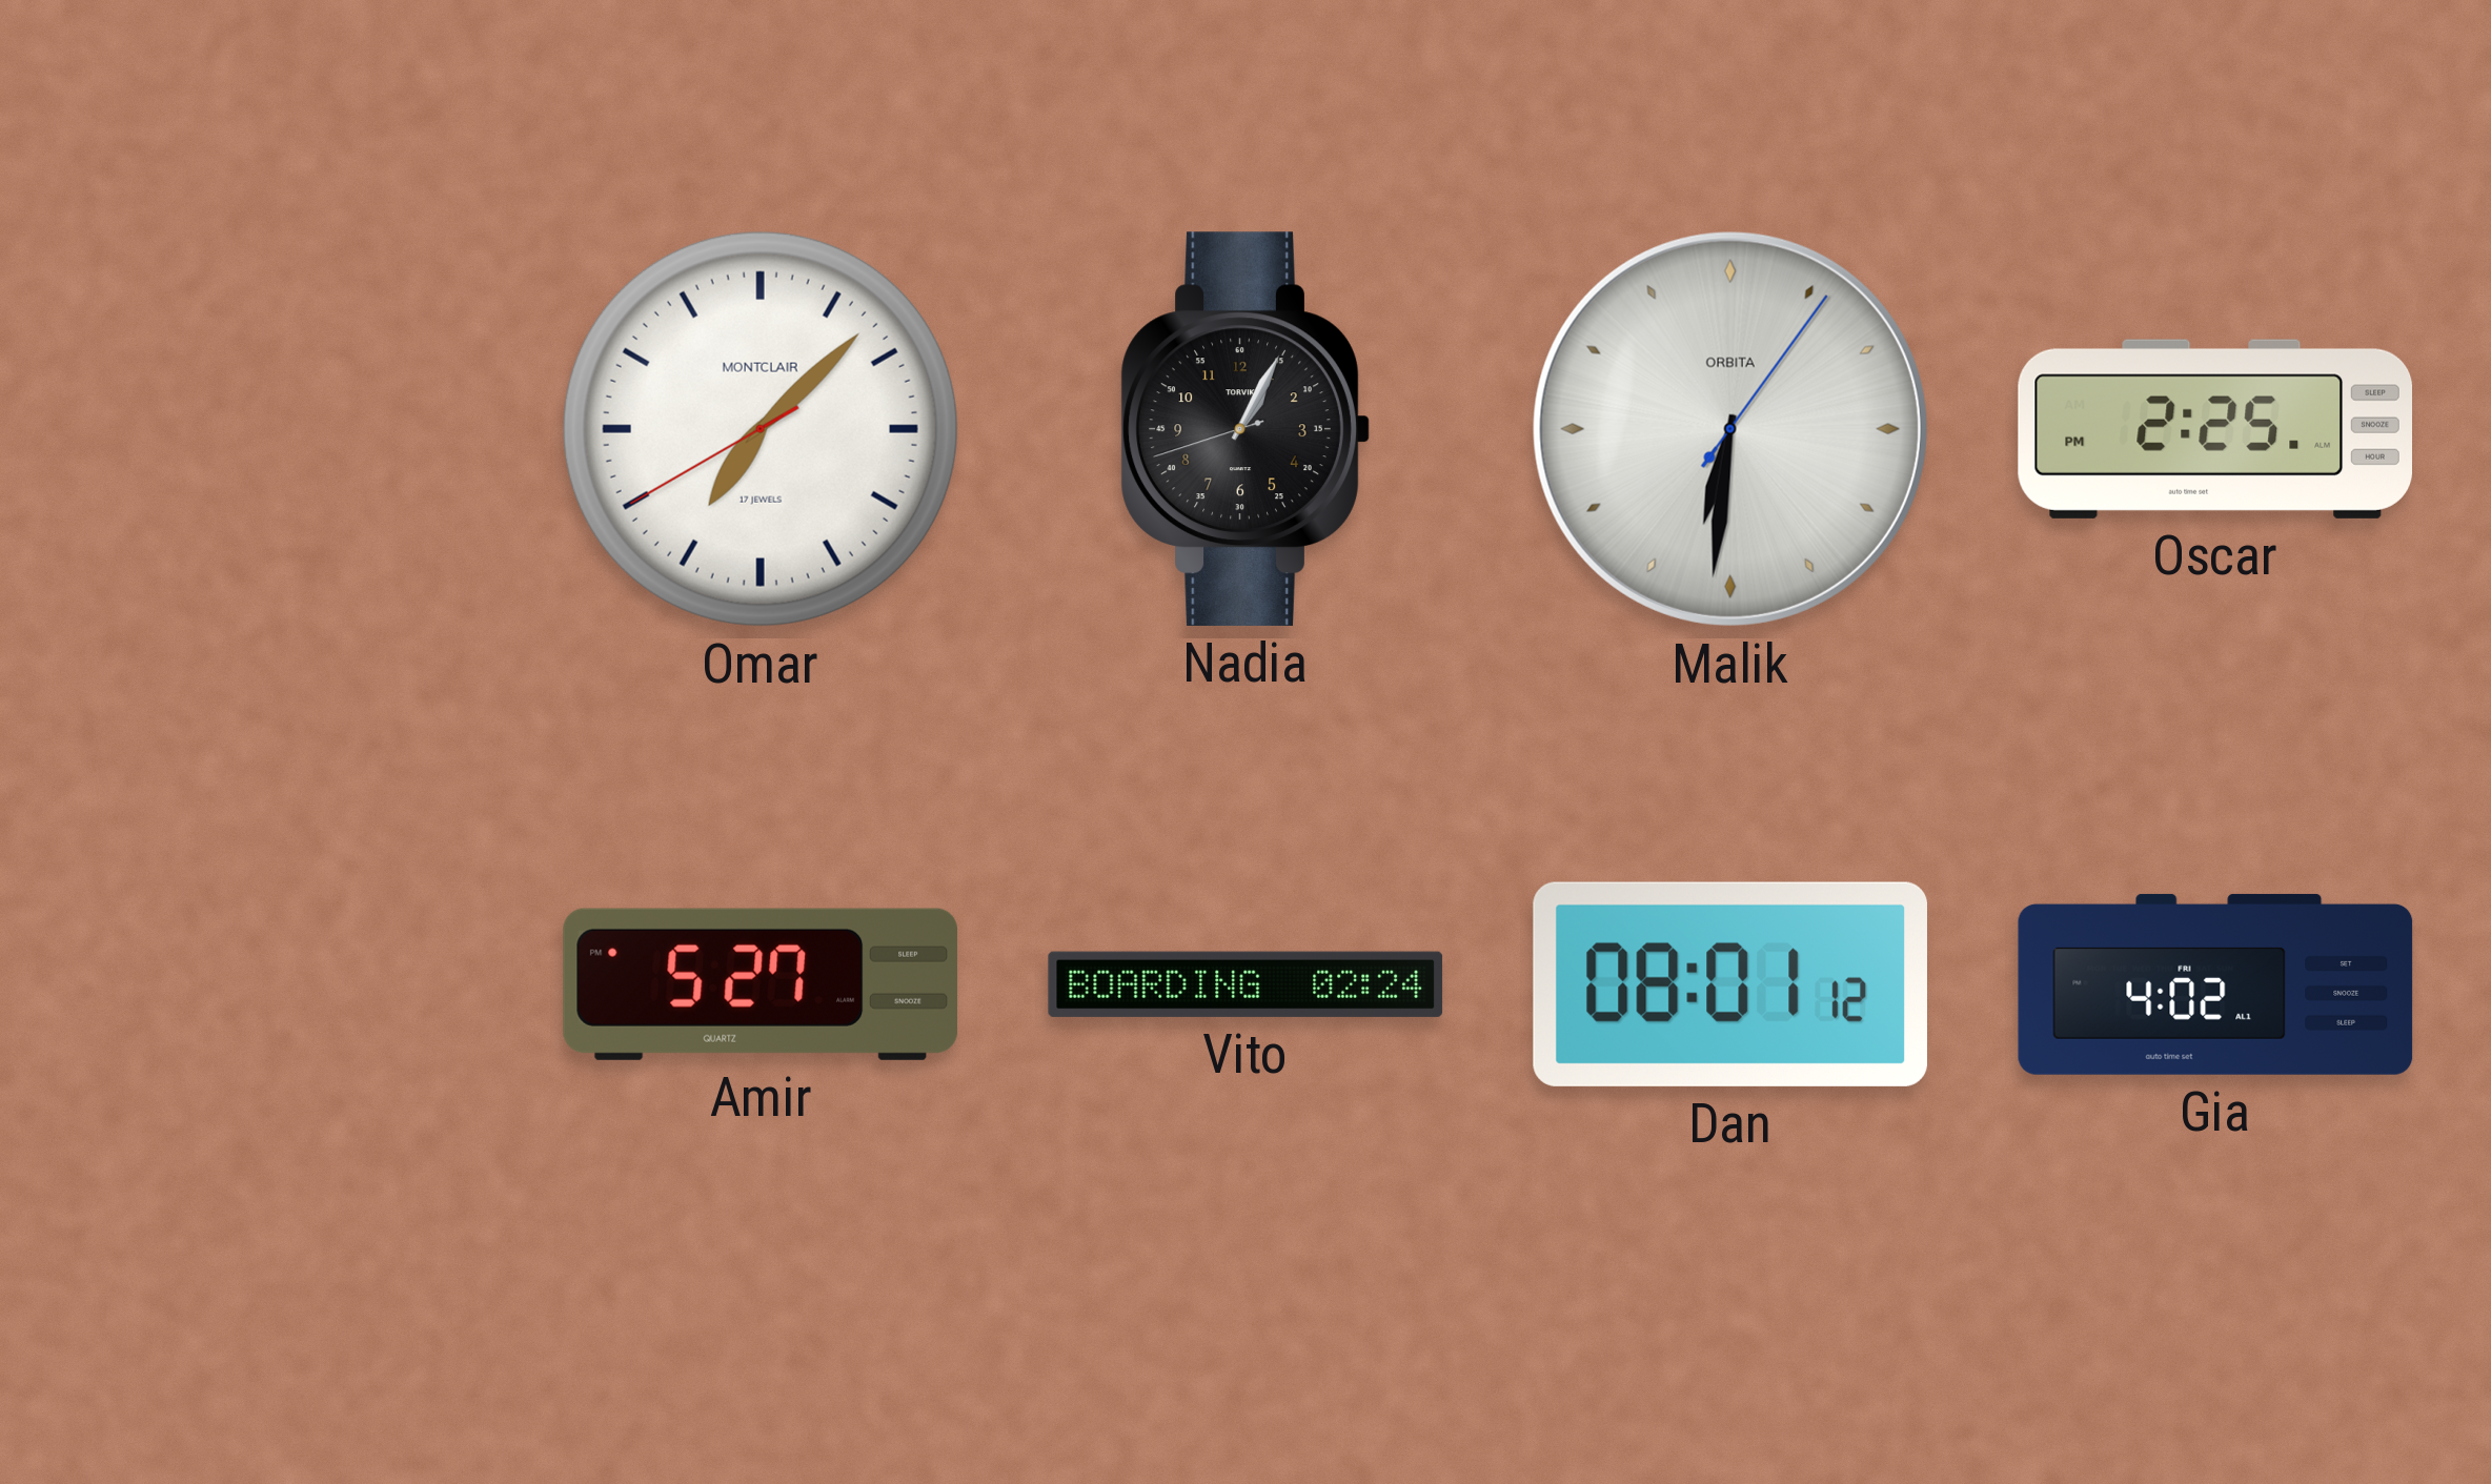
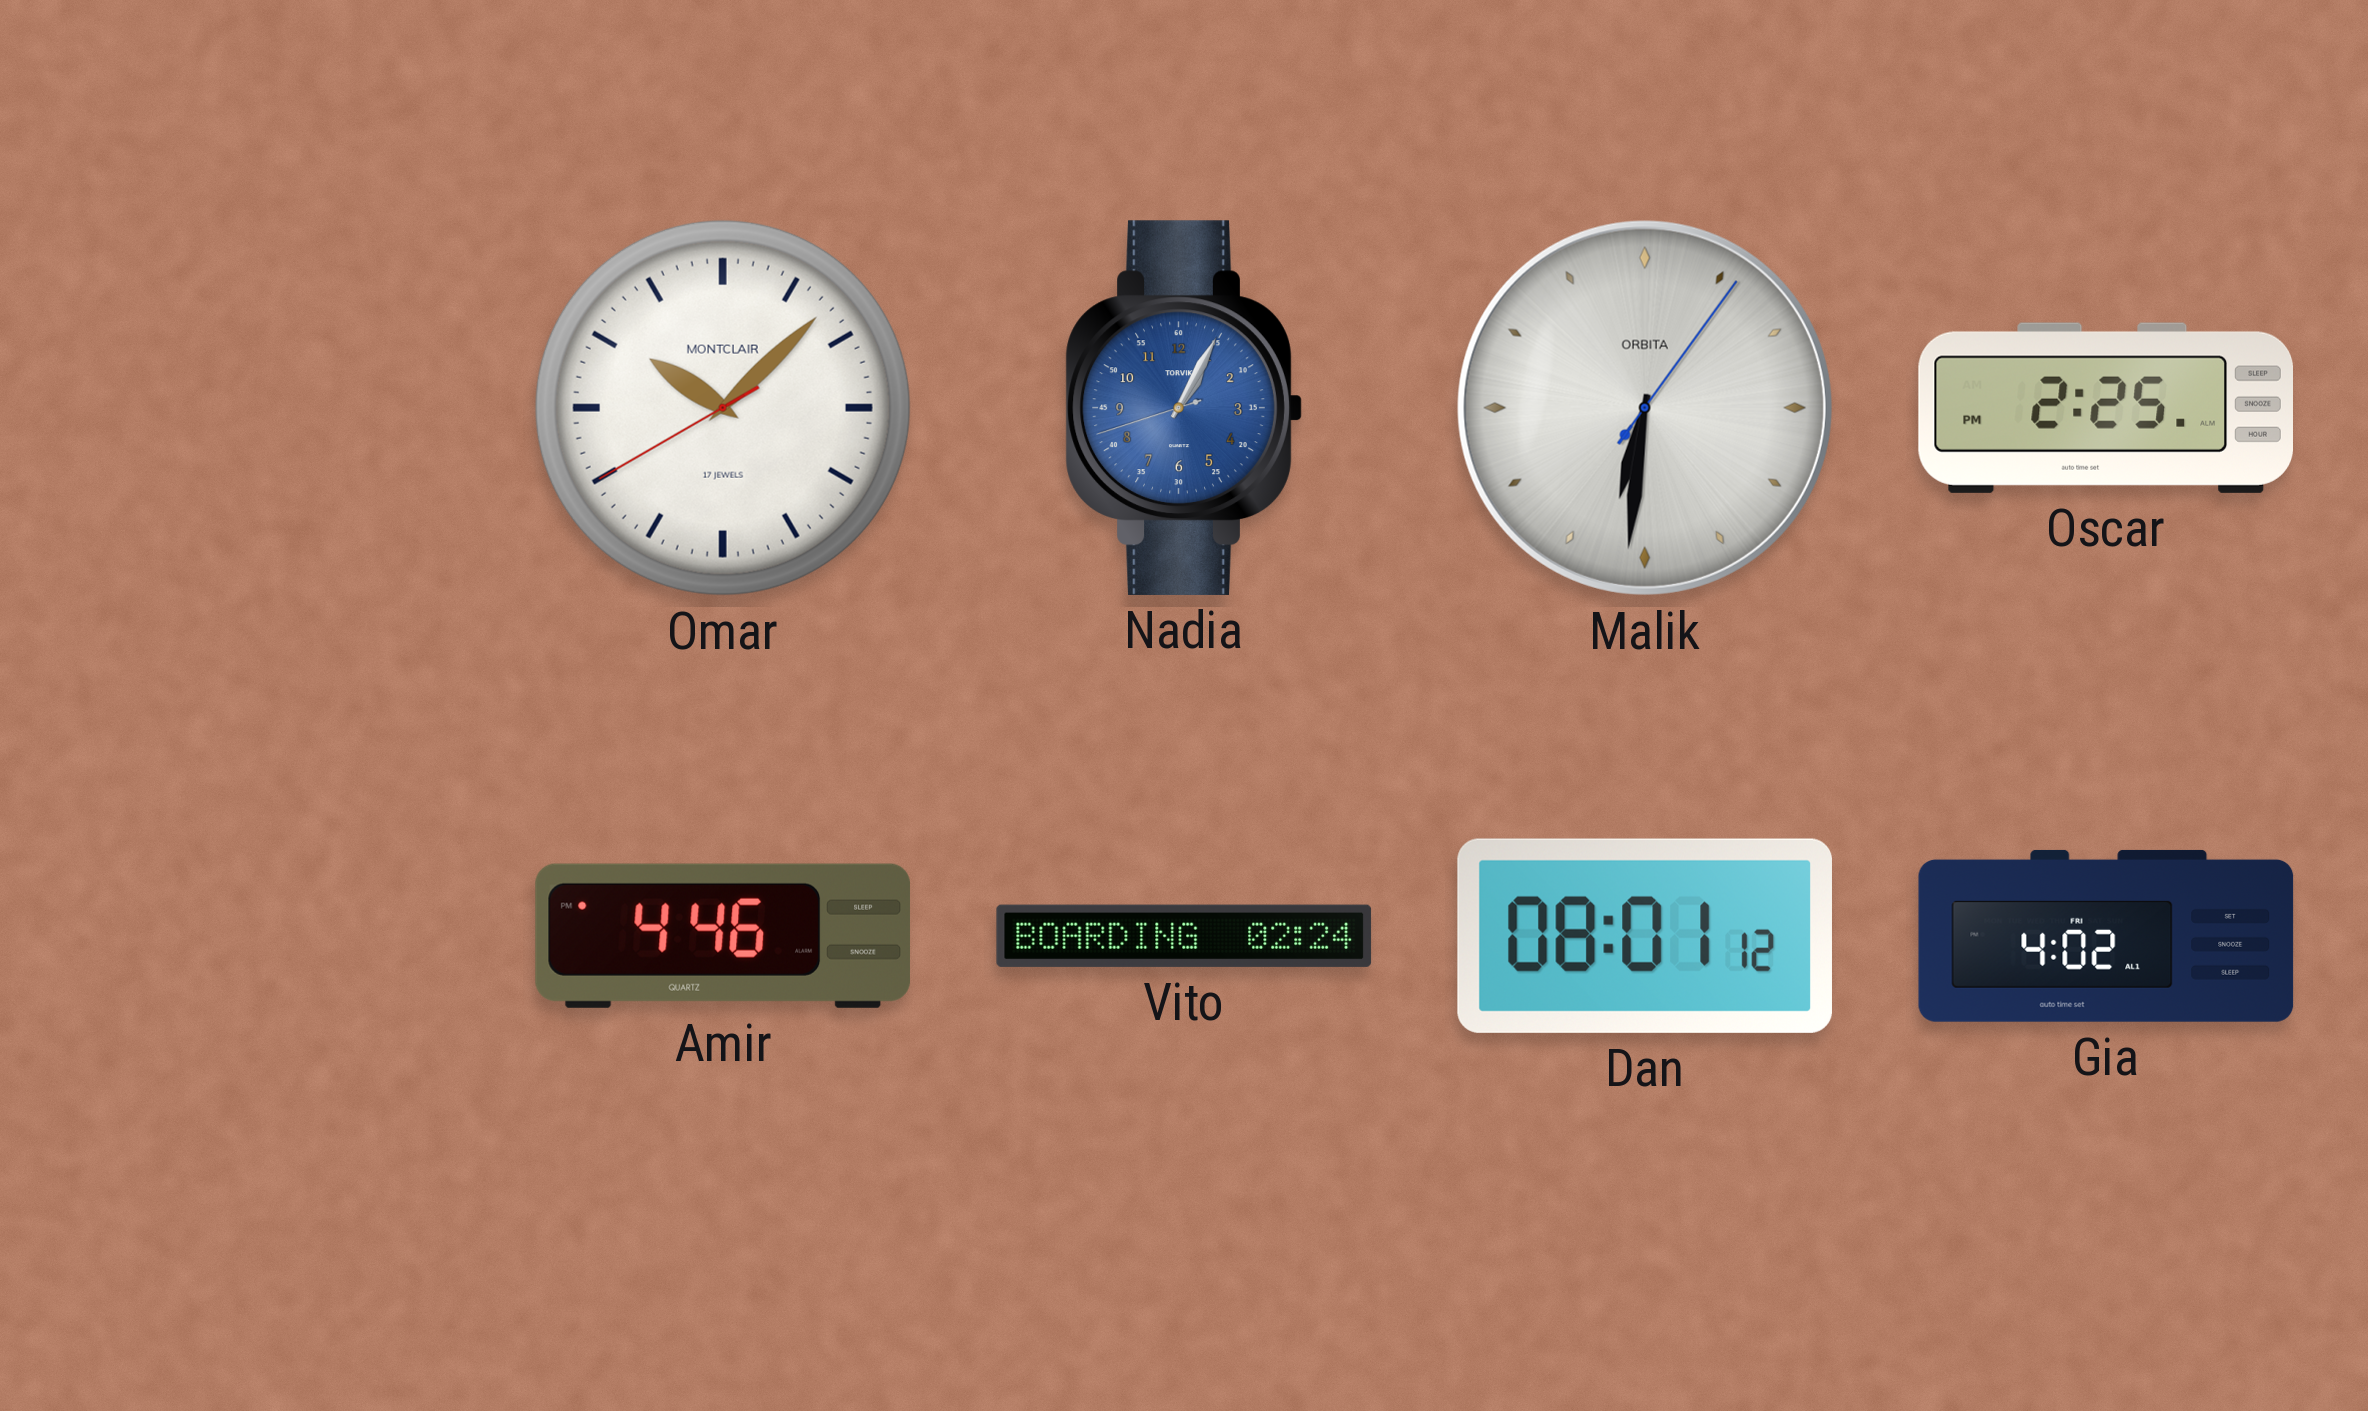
Omar: 7:07 -> 10:07
Nadia dial: black -> blue
Amir: 5:27 -> 4:46
